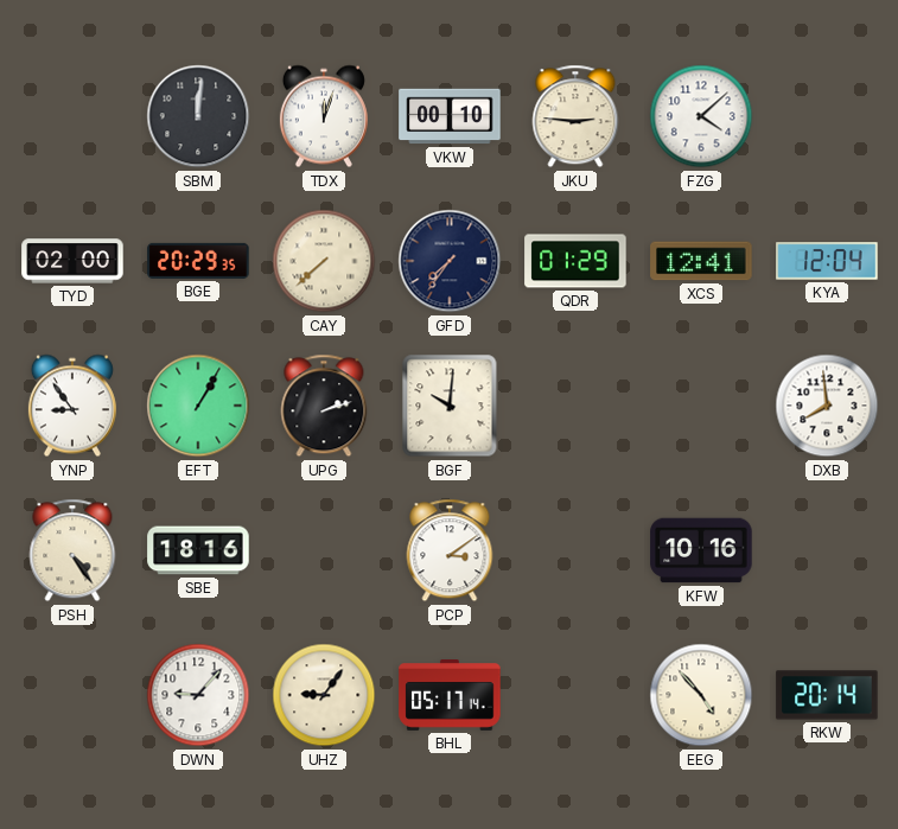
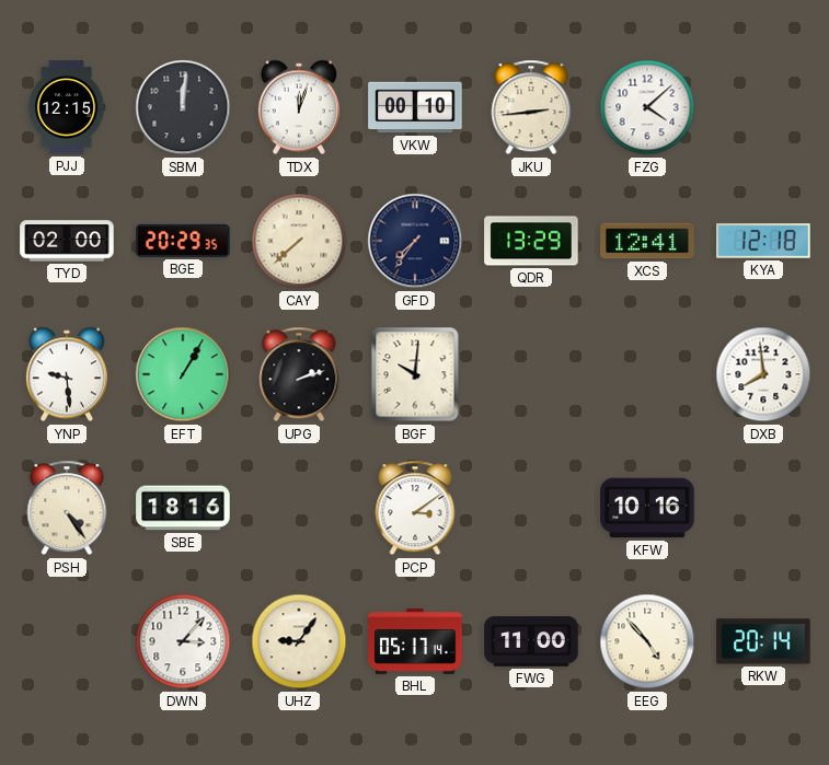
PJJ: none -> 12:15
JKU: 2:46 -> 2:44
QDR: 01:29 -> 13:29
KYA: 12:04 -> 12:18
YNP: 8:54 -> 9:29
DWN: 9:07 -> 3:07
FWG: none -> 11:00
